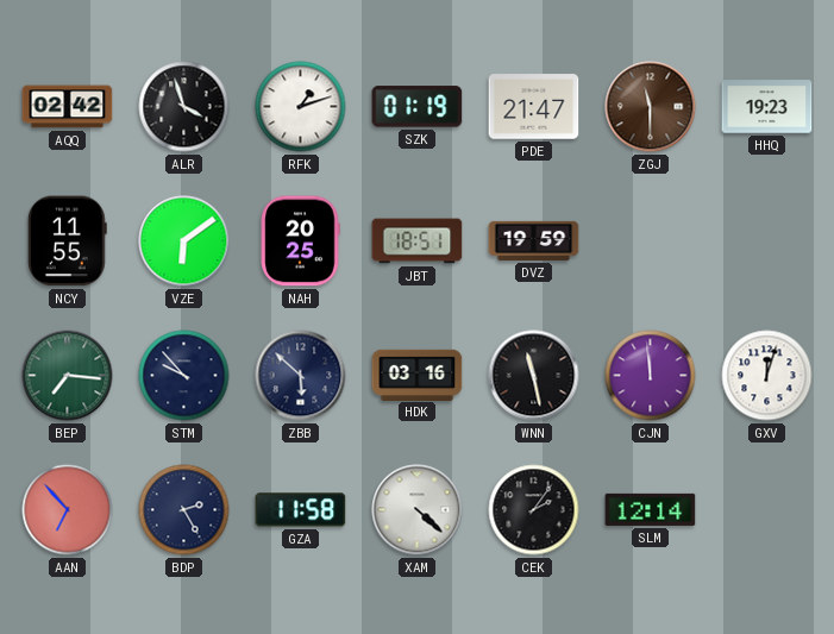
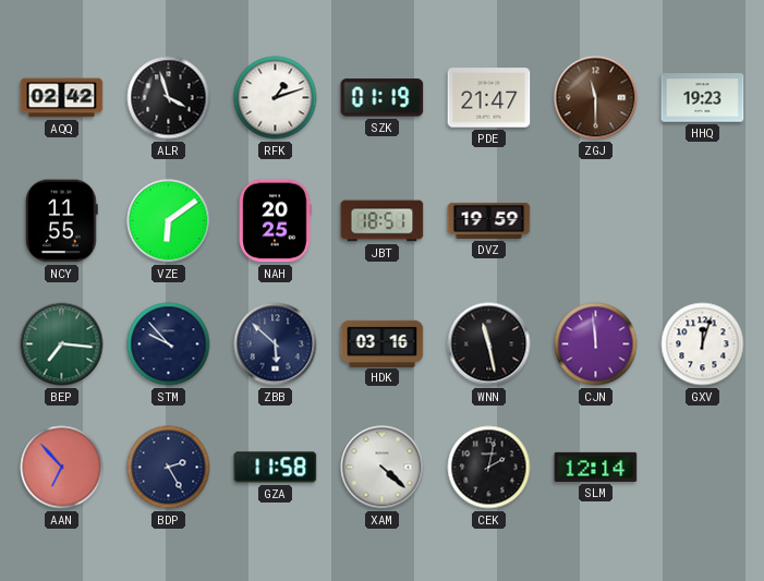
CEK: 2:06 -> 2:02
